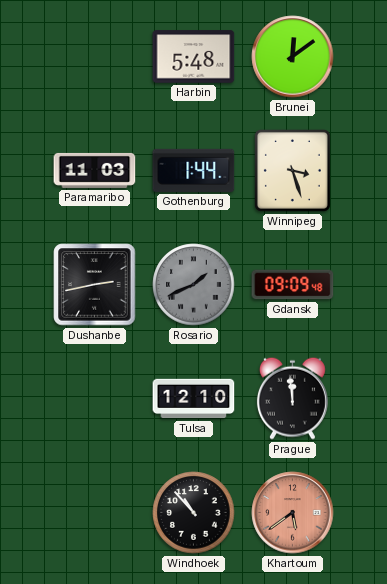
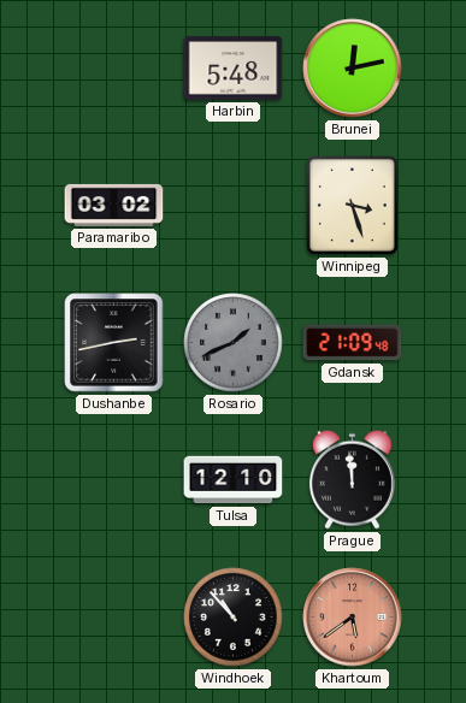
Brunei: 12:09 -> 12:13
Paramaribo: 11:03 -> 03:02
Gothenburg: 1:44 -> none
Gdansk: 09:09 -> 21:09
